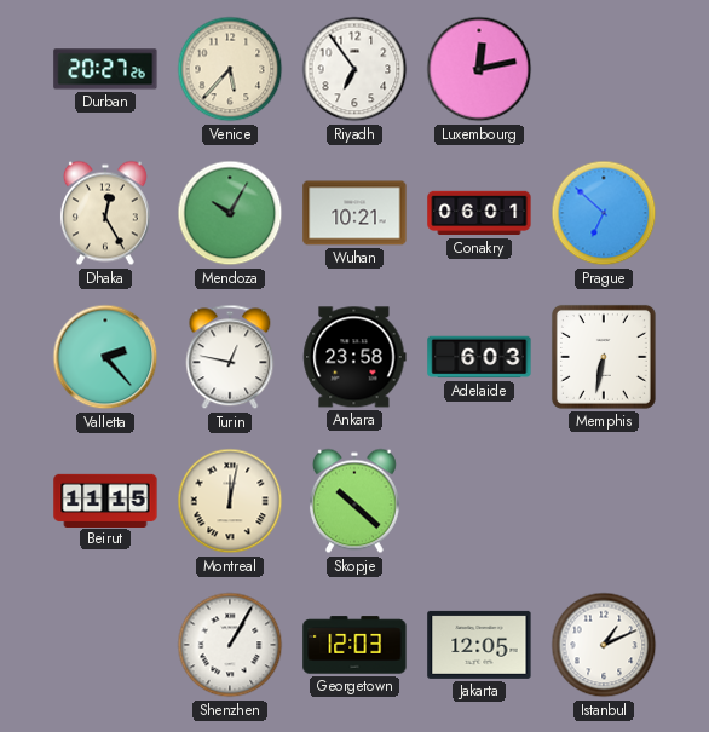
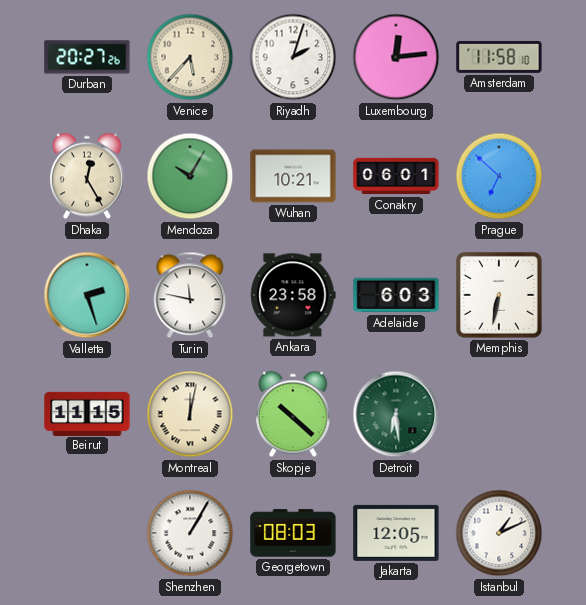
Riyadh: 6:54 -> 2:03
Luxembourg: 12:13 -> 12:14
Amsterdam: none -> 11:58
Valletta: 2:23 -> 2:27
Turin: 12:47 -> 11:47
Detroit: none -> 6:29
Georgetown: 12:03 -> 08:03
